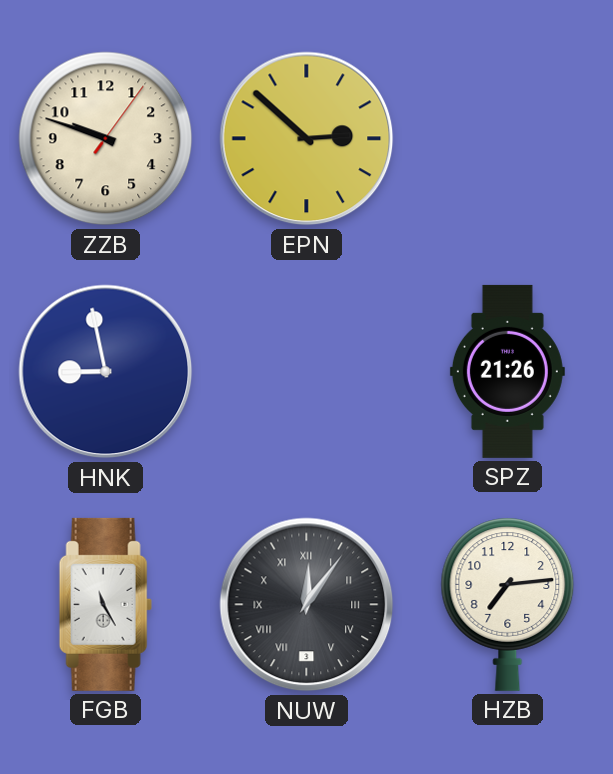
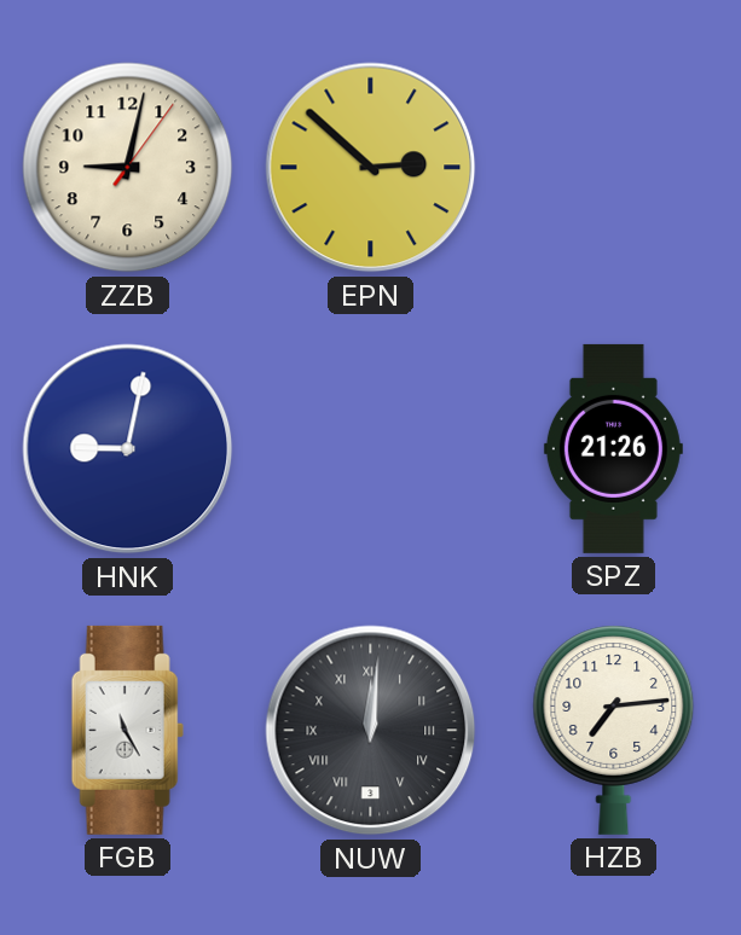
ZZB: 9:48 -> 9:02
HNK: 8:58 -> 9:02
NUW: 12:06 -> 12:01
